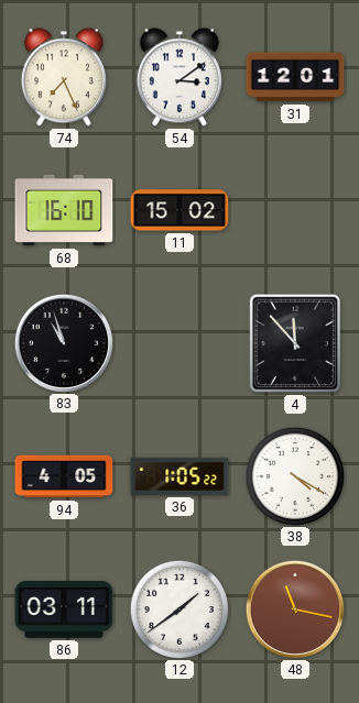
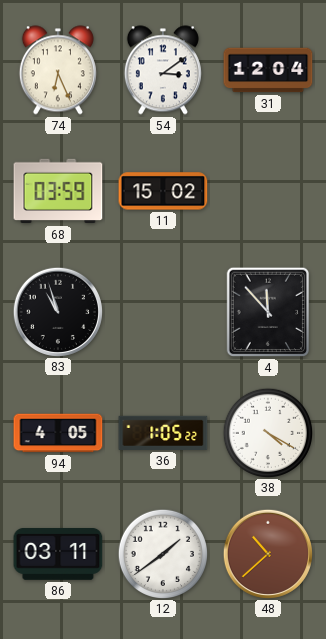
74: 7:26 -> 6:26
31: 12:01 -> 12:04
68: 16:10 -> 03:59
48: 11:17 -> 10:38
